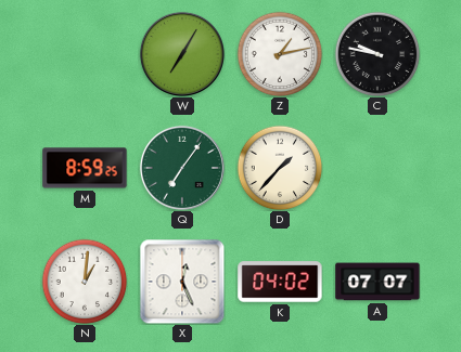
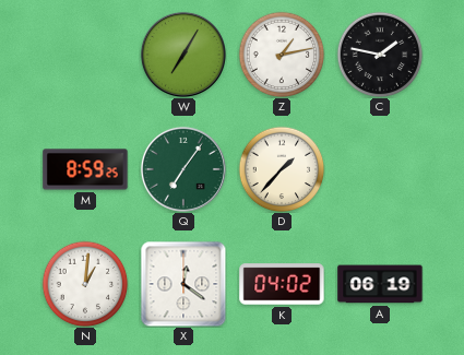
C: 9:47 -> 1:47
X: 12:26 -> 12:21
A: 07:07 -> 06:19
